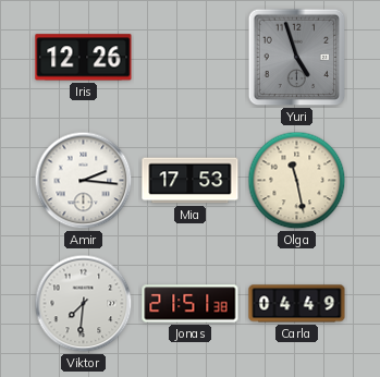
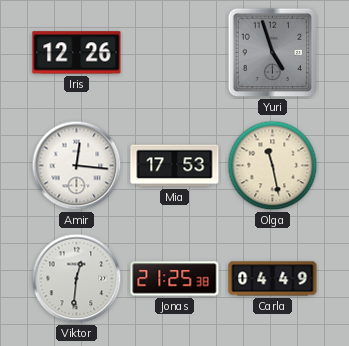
Amir: 2:16 -> 12:16
Viktor: 7:31 -> 12:31
Jonas: 21:51 -> 21:25
